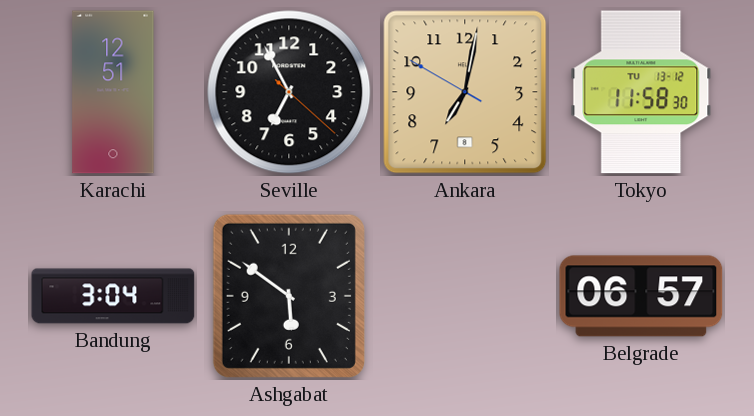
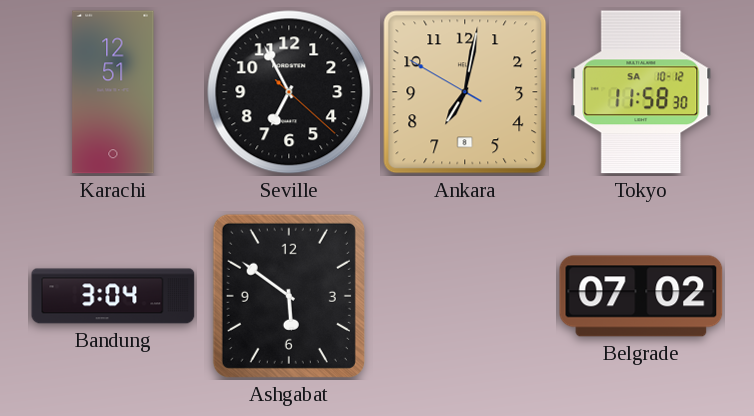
Tokyo date: TU 13-12 -> SA 10-12
Belgrade: 06:57 -> 07:02
